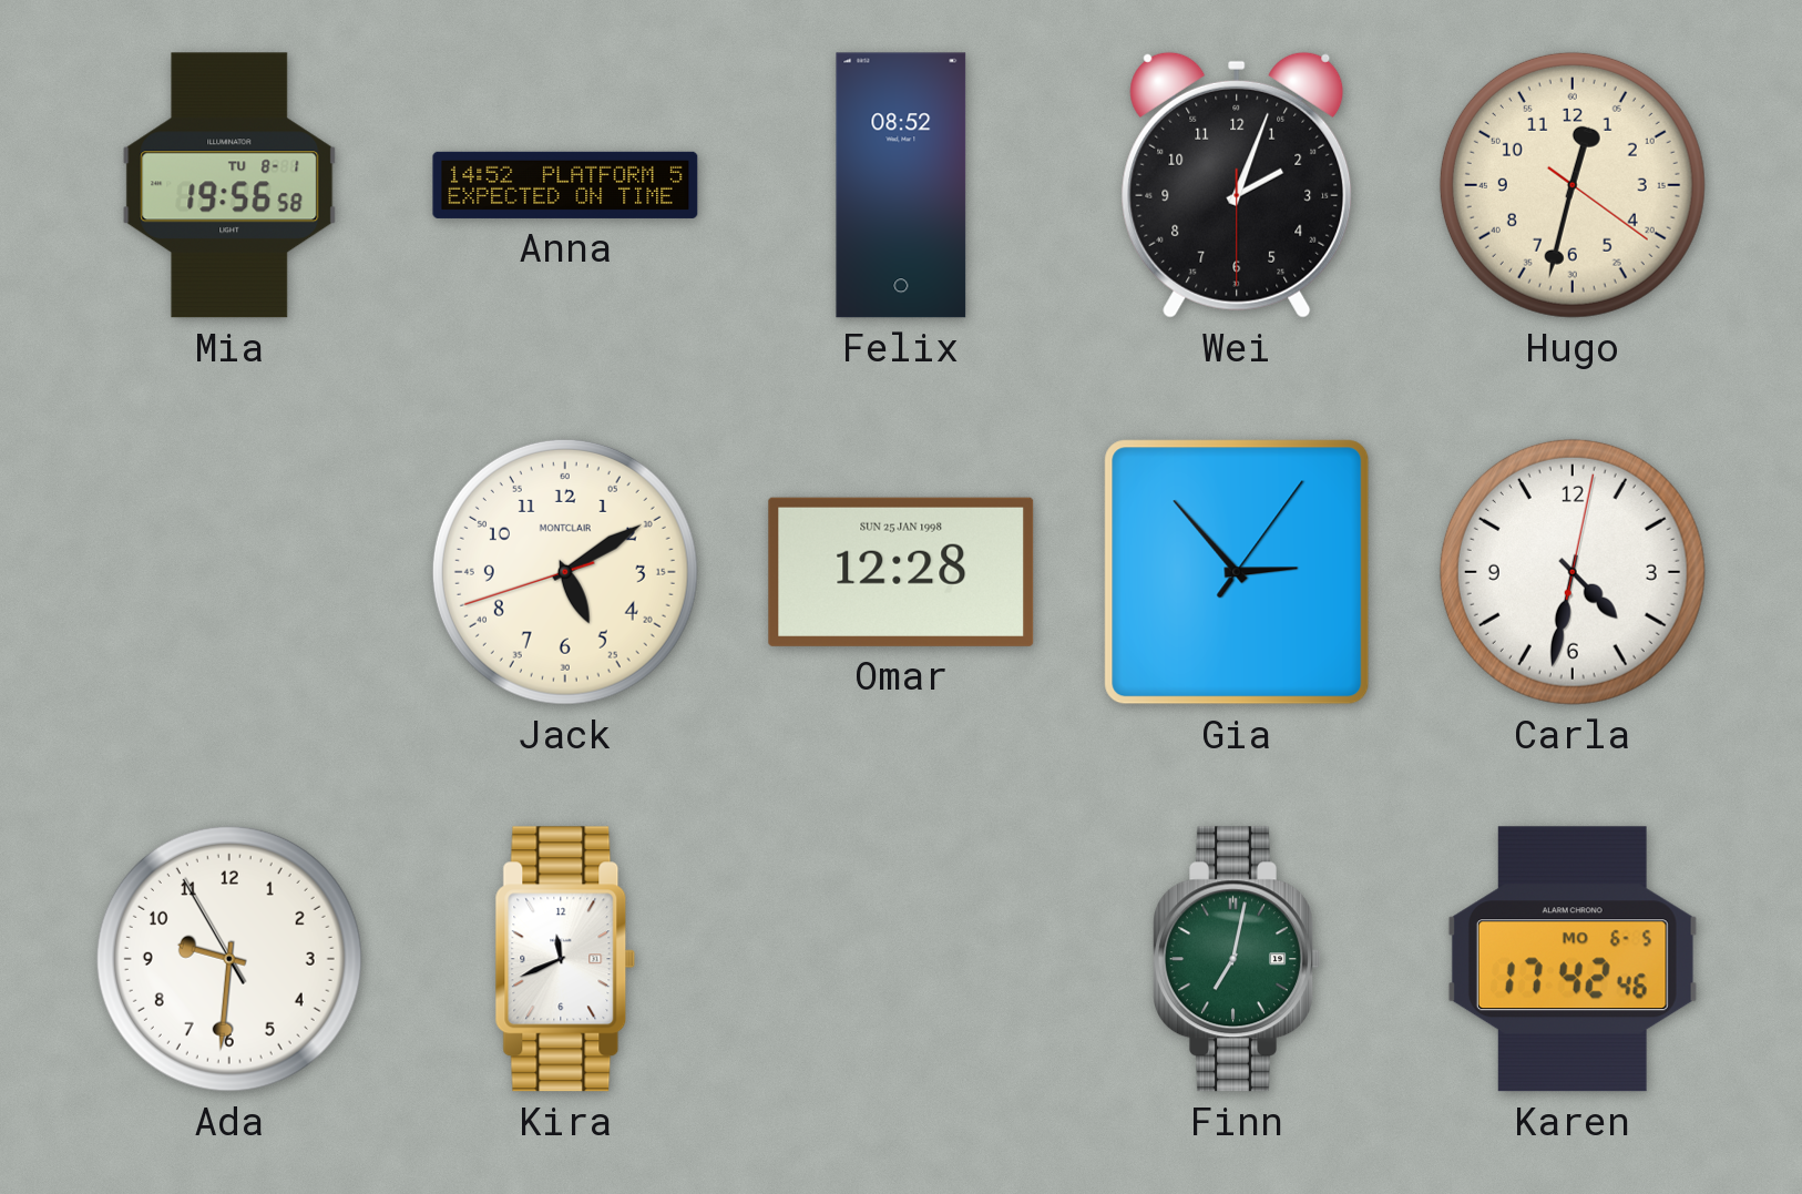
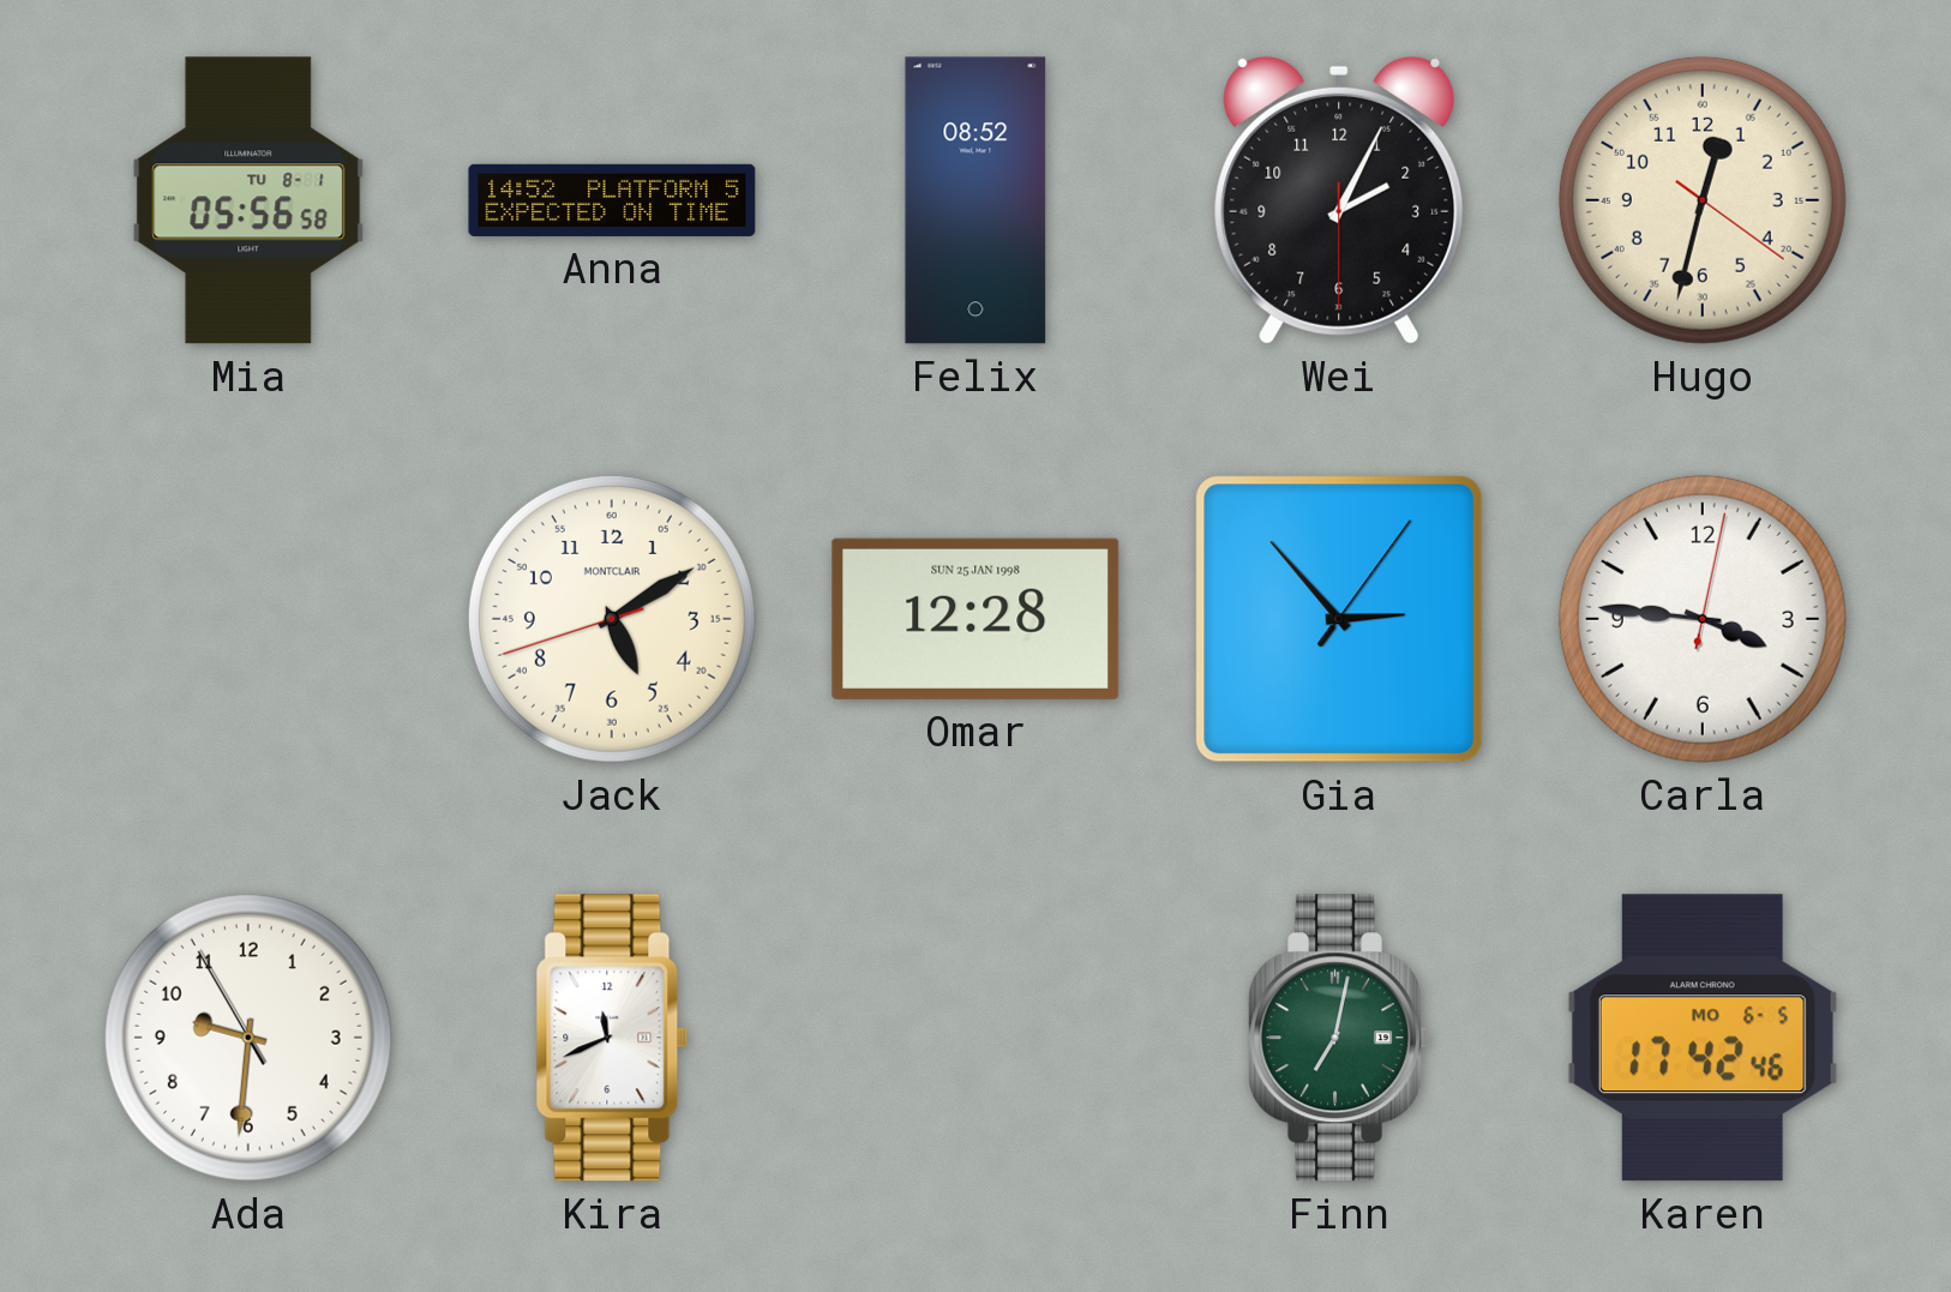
Mia: 19:56 -> 05:56
Wei: 2:03 -> 2:04
Carla: 4:32 -> 3:46
